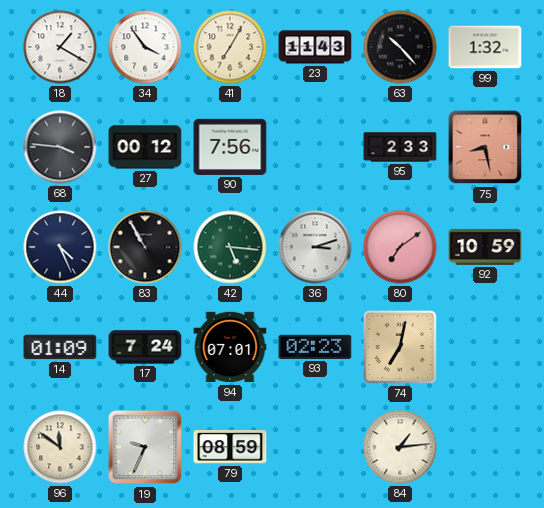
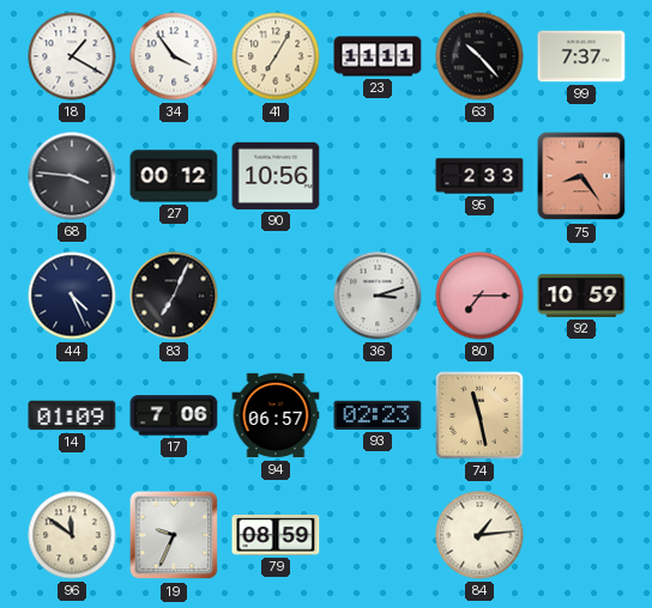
23: 11:43 -> 11:11
99: 1:32 -> 7:37
90: 7:56 -> 10:56
75: 8:28 -> 8:24
83: 10:55 -> 7:04
42: 5:16 -> none
80: 7:09 -> 7:15
17: 7:24 -> 7:06
94: 07:01 -> 06:57
74: 7:02 -> 11:28
